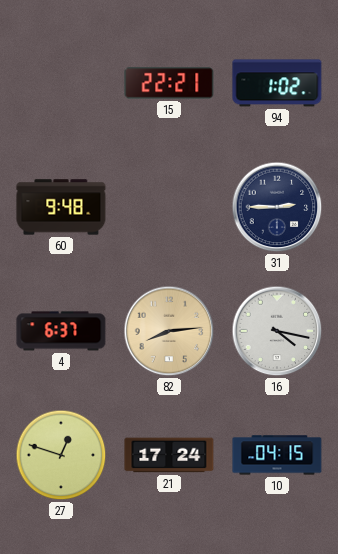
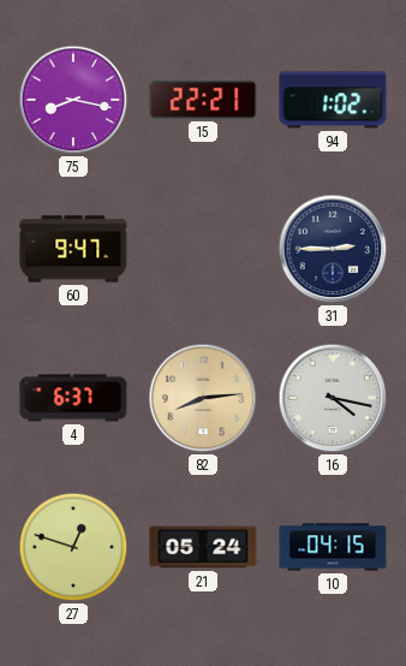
75: none -> 8:17
60: 9:48 -> 9:47
21: 17:24 -> 05:24
